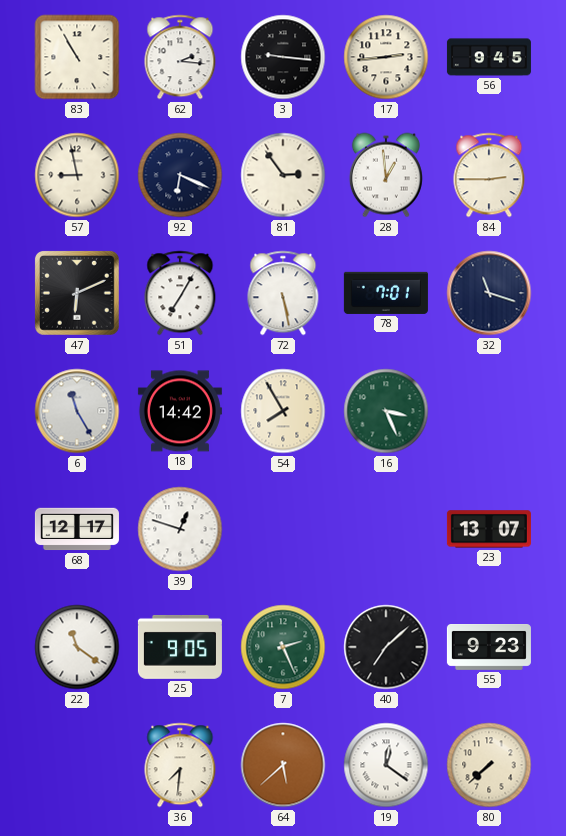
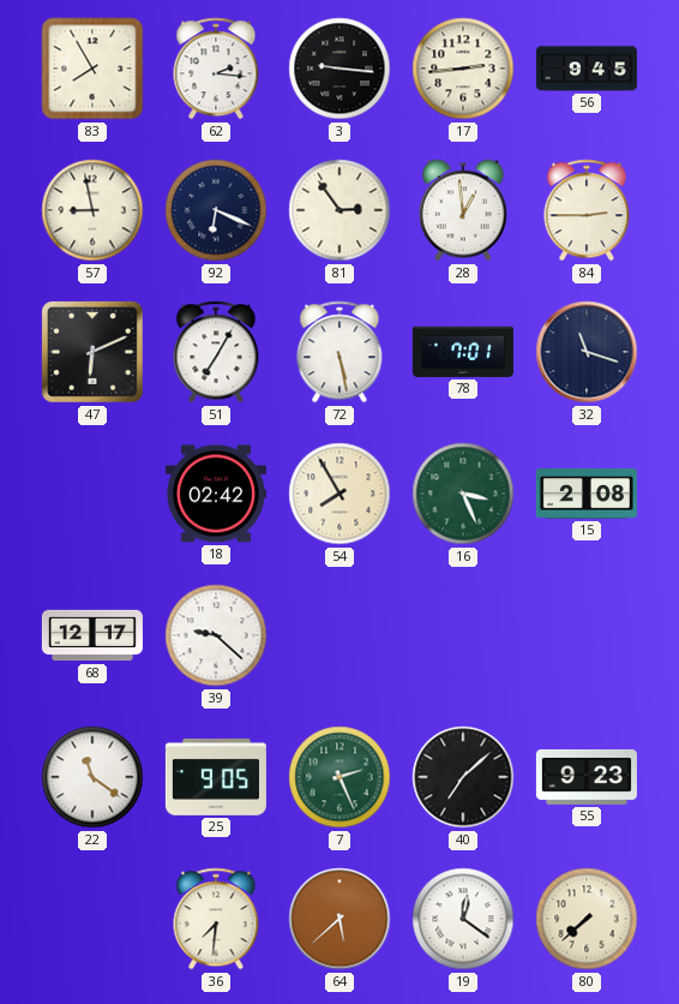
83: 10:55 -> 7:55
6: 11:25 -> none
18: 14:42 -> 02:42
15: none -> 2:08
39: 12:48 -> 9:22
23: 13:07 -> none
